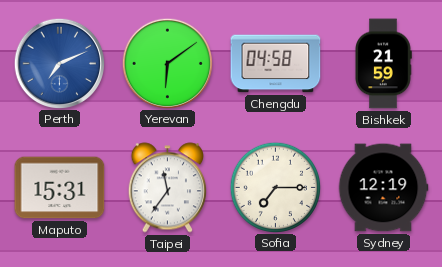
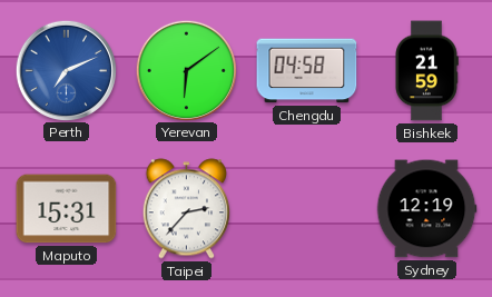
Taipei: 11:36 -> 2:37
Sofia: 7:15 -> none
